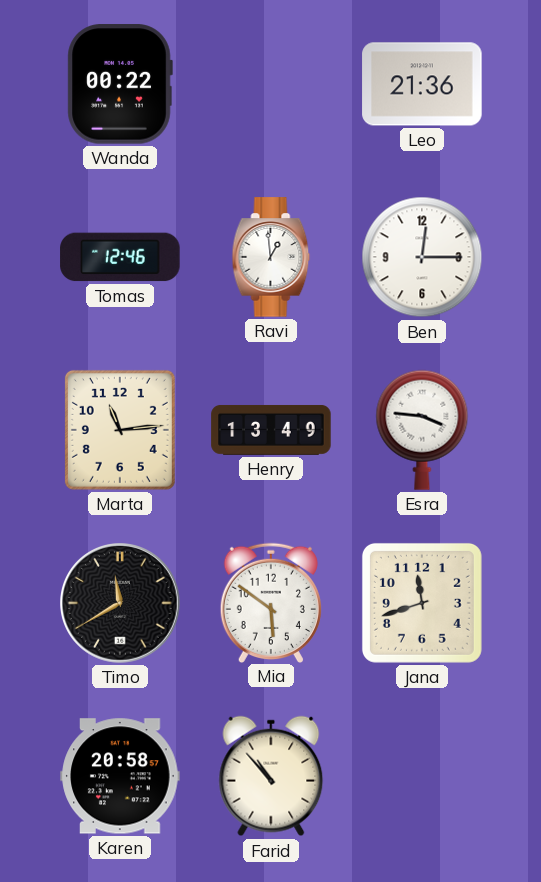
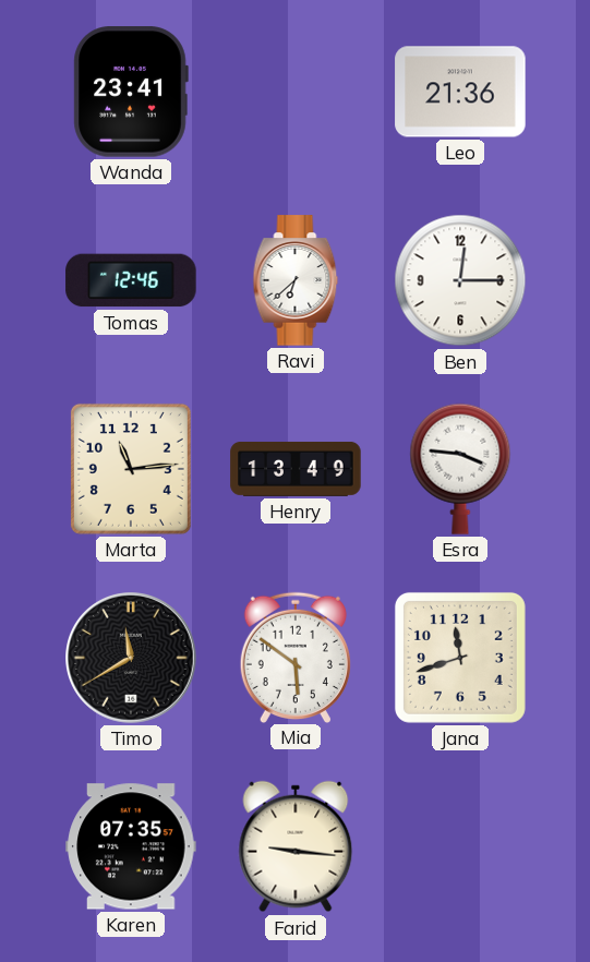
Wanda: 00:22 -> 23:41
Ravi: 12:59 -> 6:38
Karen: 20:58 -> 07:35
Farid: 10:53 -> 9:16
